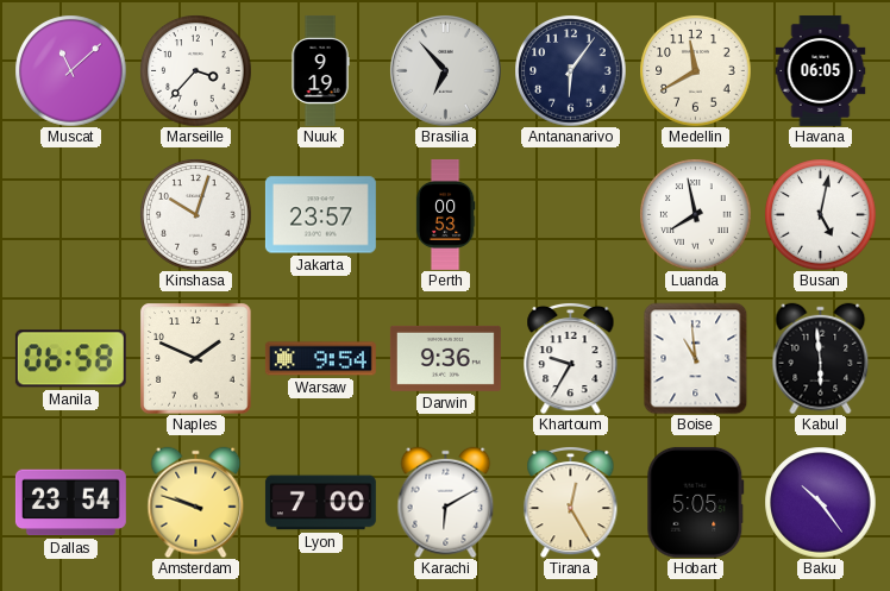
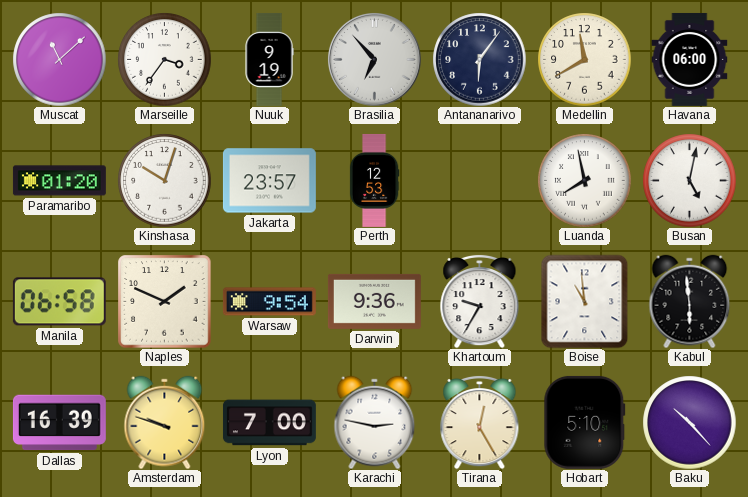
Marseille: 3:37 -> 3:36
Havana: 06:05 -> 06:00
Paramaribo: none -> 01:20
Perth: 00:53 -> 12:53
Dallas: 23:54 -> 16:39
Karachi: 6:10 -> 2:47
Hobart: 5:05 -> 5:10
Baku: 10:24 -> 10:23
